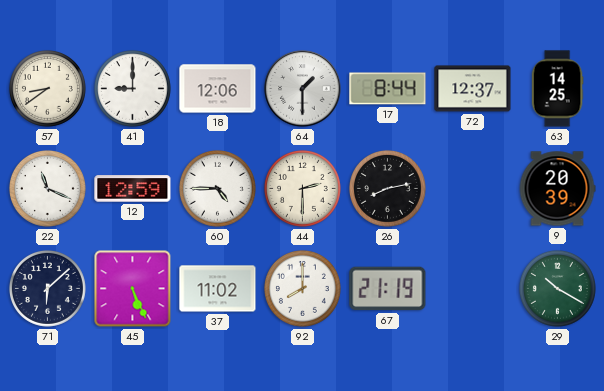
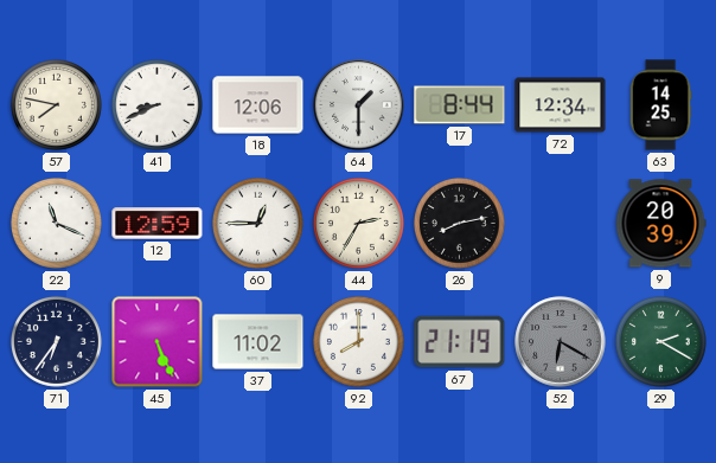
57: 8:39 -> 7:47
41: 9:00 -> 8:41
72: 12:37 -> 12:34
60: 4:45 -> 12:45
44: 2:30 -> 2:35
71: 6:08 -> 6:36
52: none -> 6:20
29: 10:20 -> 2:20
